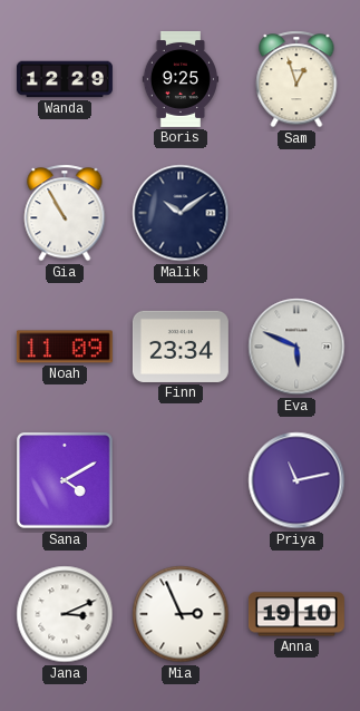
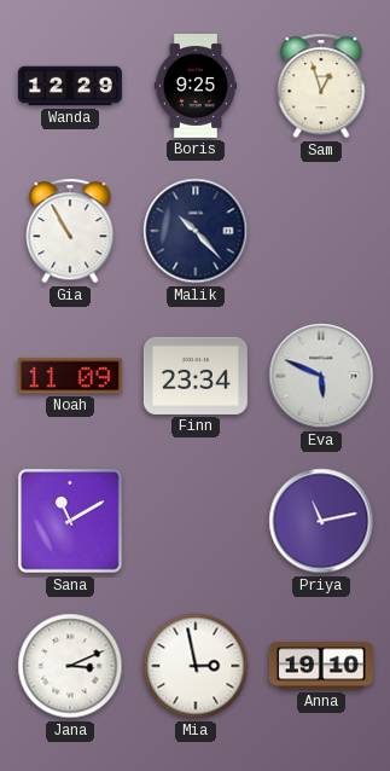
Malik: 10:09 -> 10:23
Sana: 4:10 -> 11:10
Mia: 2:56 -> 2:58
